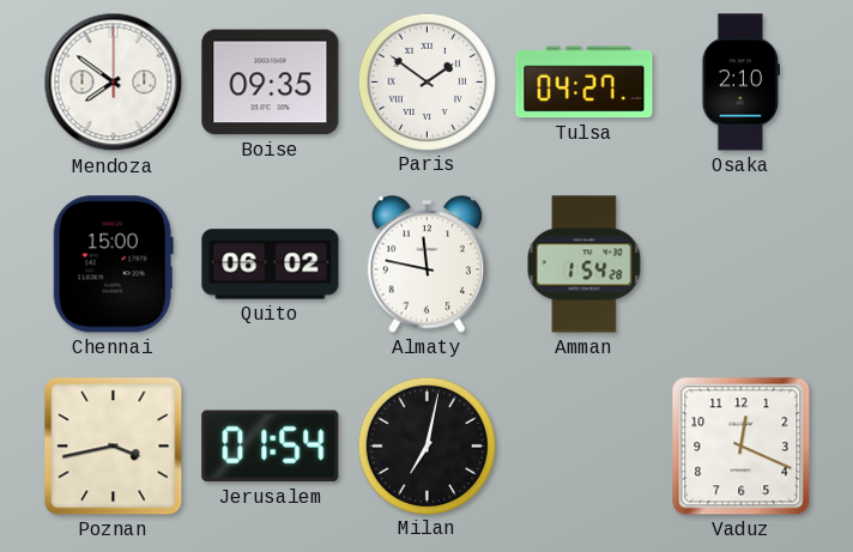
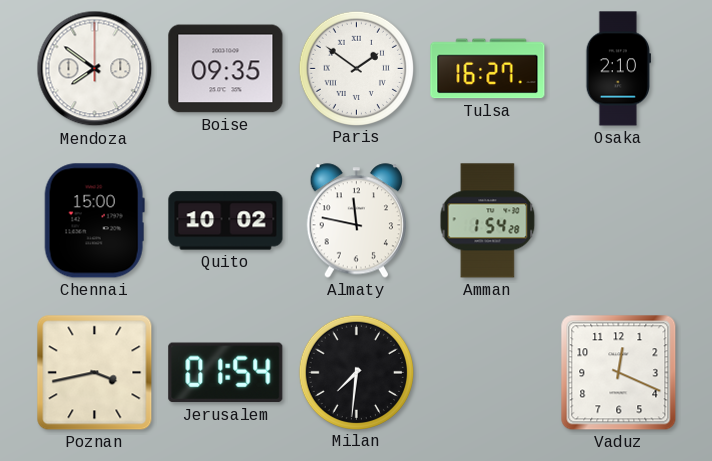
Tulsa: 04:27 -> 16:27
Quito: 06:02 -> 10:02
Milan: 7:02 -> 7:31
